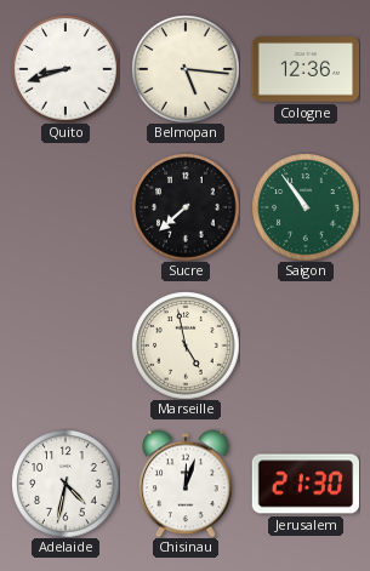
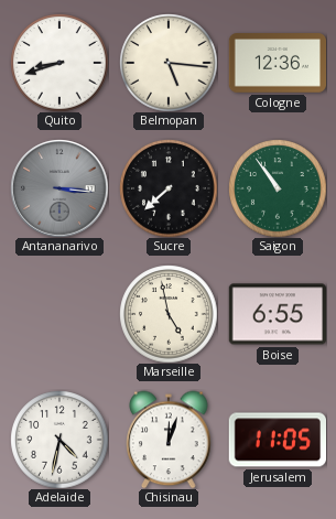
Antananarivo: none -> 3:16
Boise: none -> 6:55
Jerusalem: 21:30 -> 11:05
